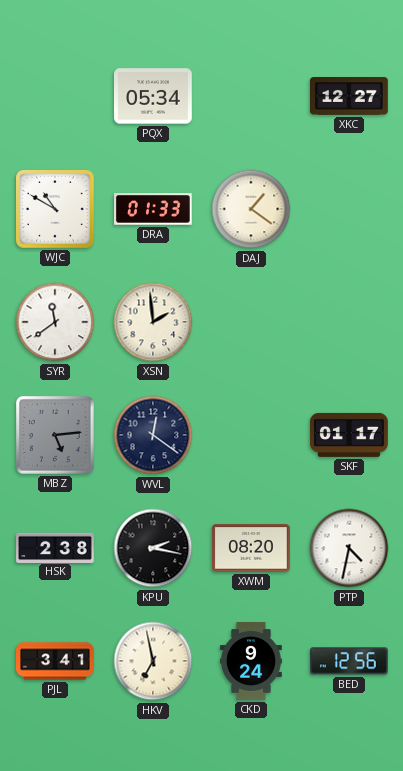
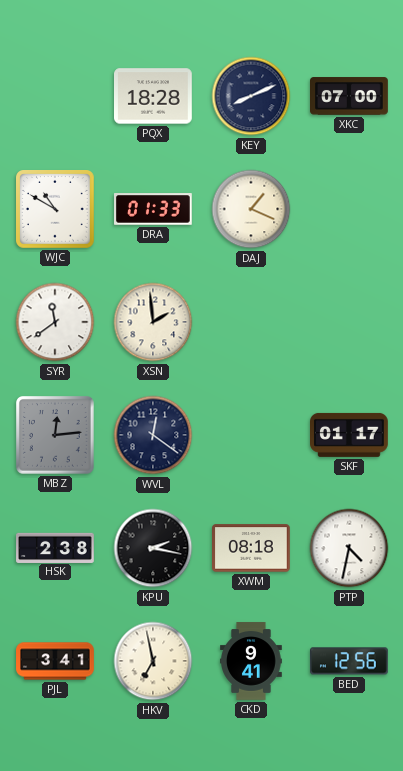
PQX: 05:34 -> 18:28
KEY: none -> 8:11
XKC: 12:27 -> 07:00
DAJ: 1:21 -> 1:19
MBZ: 5:14 -> 12:14
XWM: 08:20 -> 08:18
CKD: 9:24 -> 9:41
